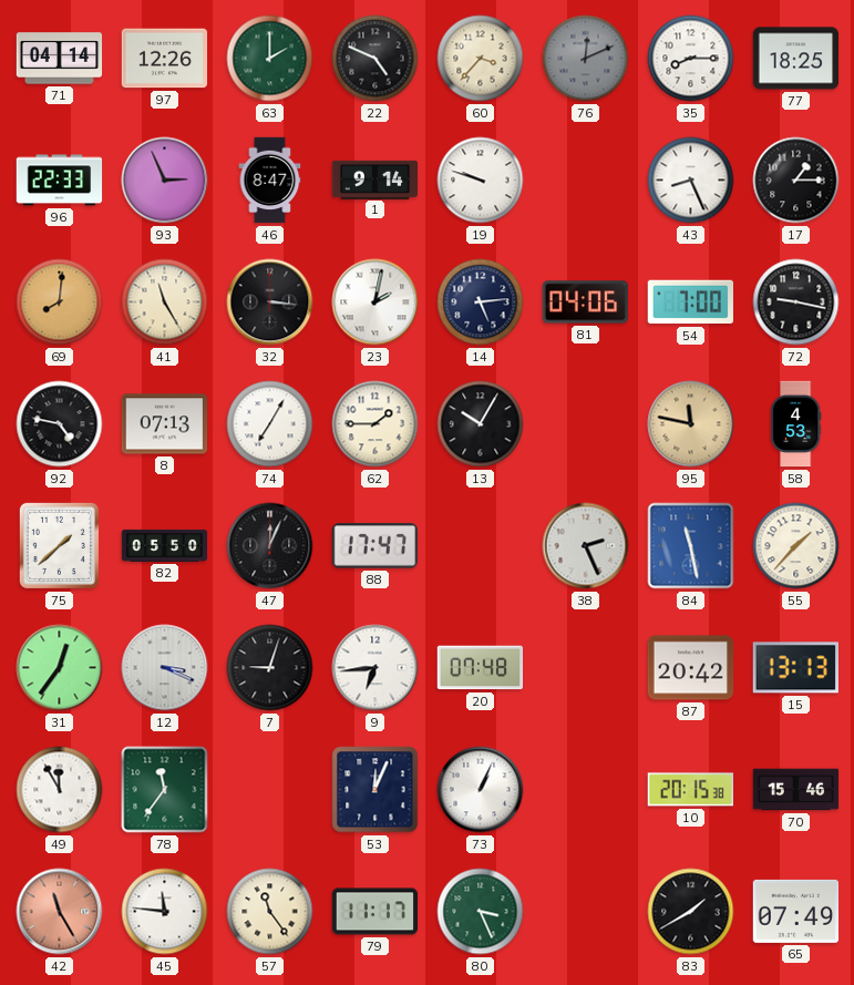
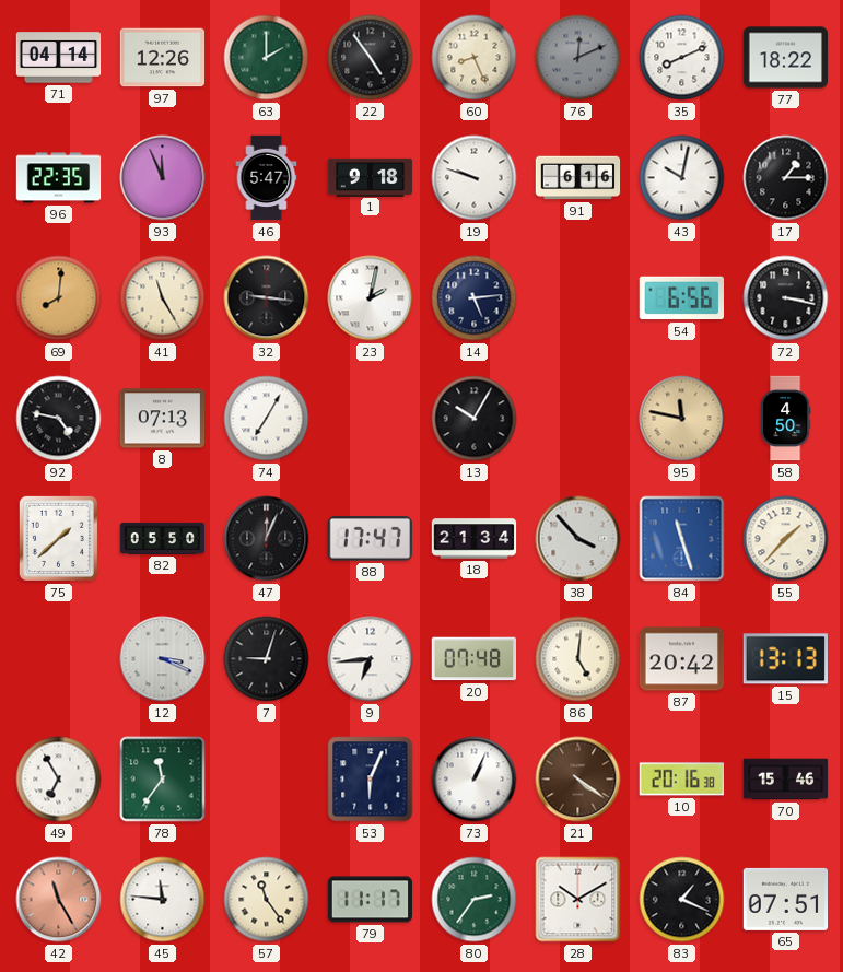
22: 4:49 -> 4:54
60: 3:37 -> 8:26
35: 8:15 -> 8:11
77: 18:25 -> 18:22
96: 22:33 -> 22:35
93: 2:56 -> 11:56
46: 8:47 -> 5:47
1: 9:14 -> 9:18
91: none -> 6:16
43: 8:26 -> 10:02
32: 3:16 -> 9:16
81: 04:06 -> none
54: 7:00 -> 6:56
72: 9:17 -> 3:17
62: 1:45 -> none
58: 4:53 -> 4:50
18: none -> 21:34
38: 2:26 -> 3:53
84: 11:28 -> 11:27
31: 12:36 -> none
86: none -> 5:01
49: 11:55 -> 6:55
53: 12:04 -> 6:04
21: none -> 4:21
10: 20:15 -> 20:16
80: 3:26 -> 2:36
28: none -> 10:10
83: 1:40 -> 1:19
65: 07:49 -> 07:51
